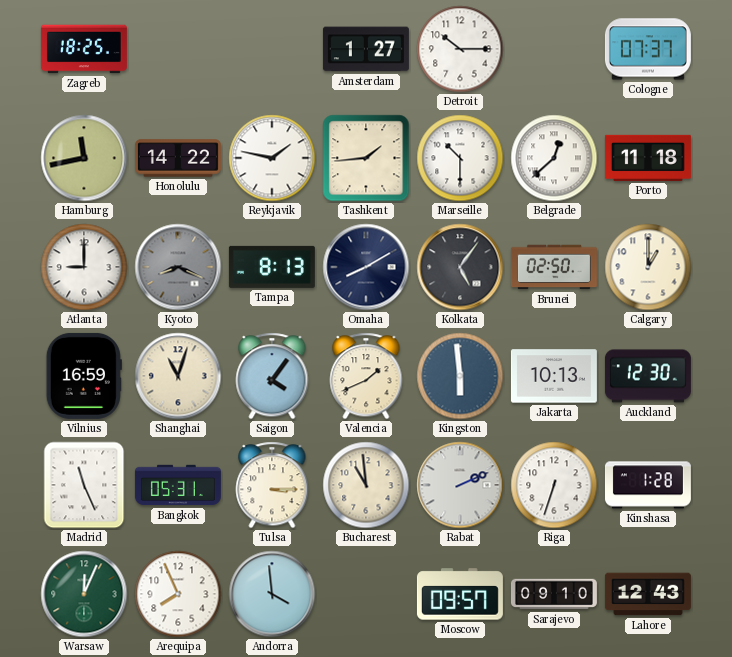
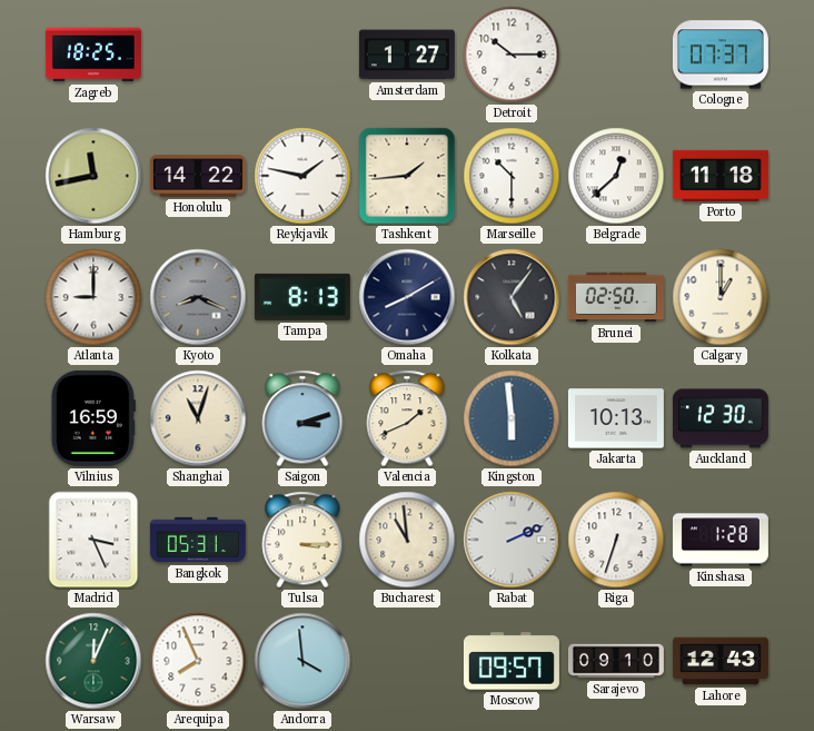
Saigon: 4:06 -> 3:12
Madrid: 11:26 -> 3:26
